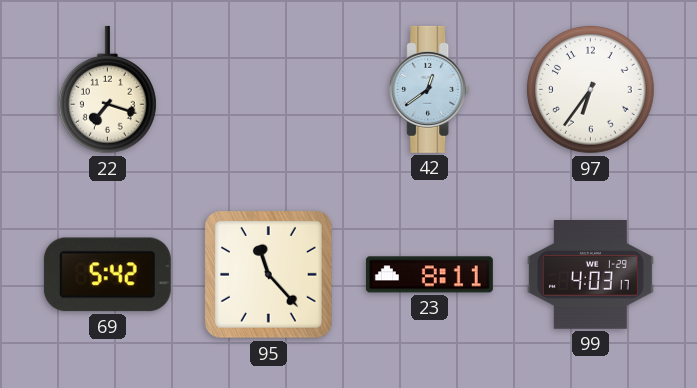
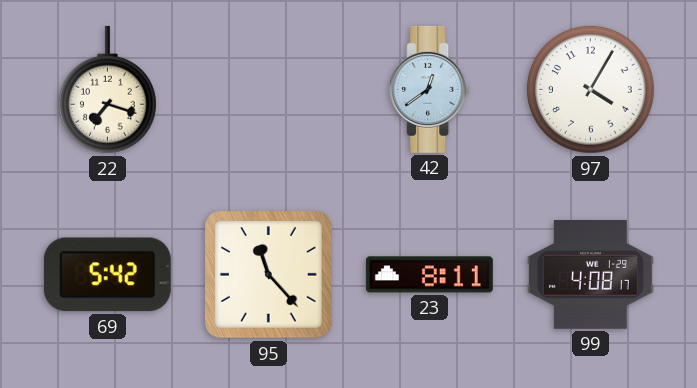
97: 6:36 -> 4:05
99: 4:03 -> 4:08
